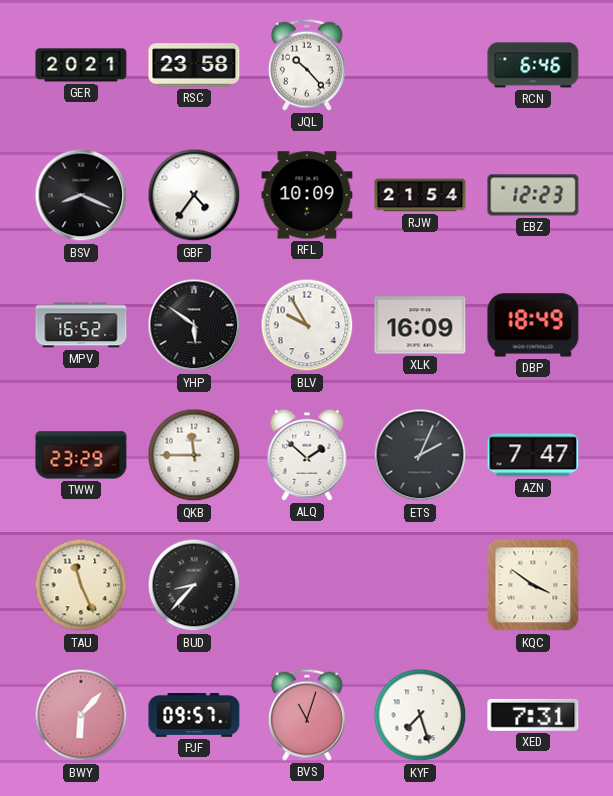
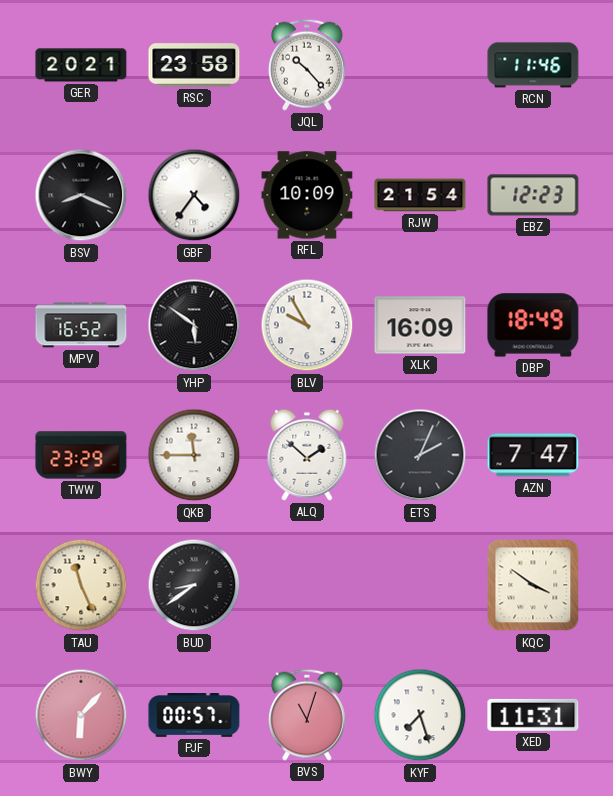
RCN: 6:46 -> 11:46
BUD: 8:37 -> 8:39
PJF: 09:57 -> 00:57
XED: 7:31 -> 11:31
